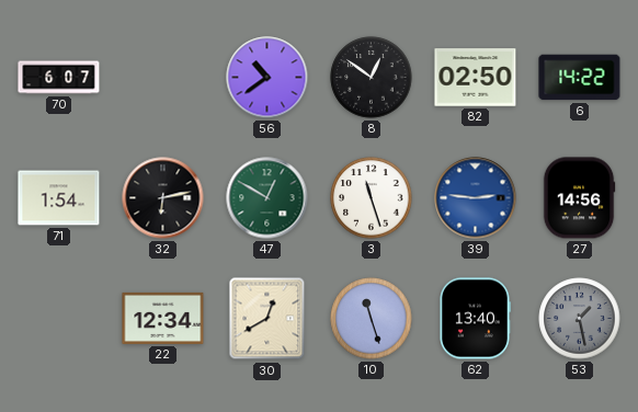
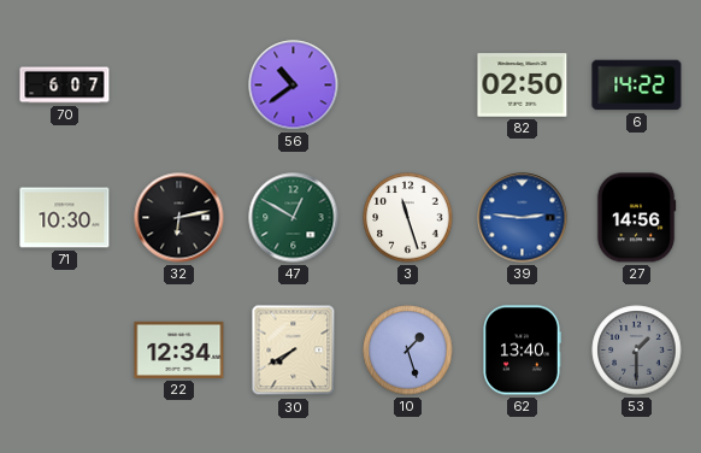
8: 12:51 -> none
71: 1:54 -> 10:30
30: 12:40 -> 7:40
10: 11:27 -> 1:27
53: 1:28 -> 1:30
